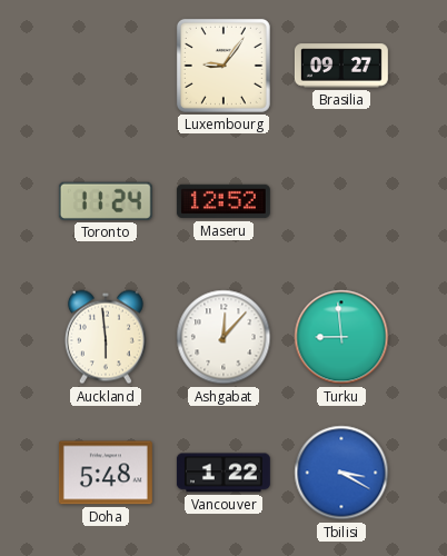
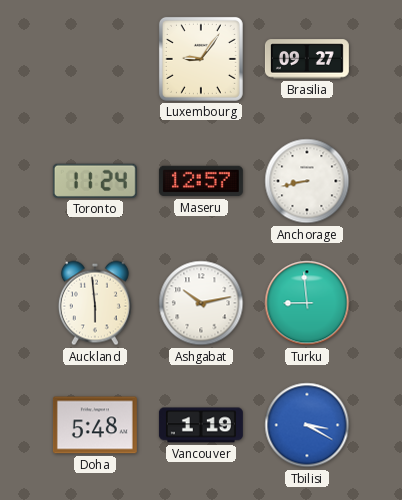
Maseru: 12:52 -> 12:57
Anchorage: none -> 8:43
Ashgabat: 12:07 -> 10:13
Vancouver: 1:22 -> 1:19
